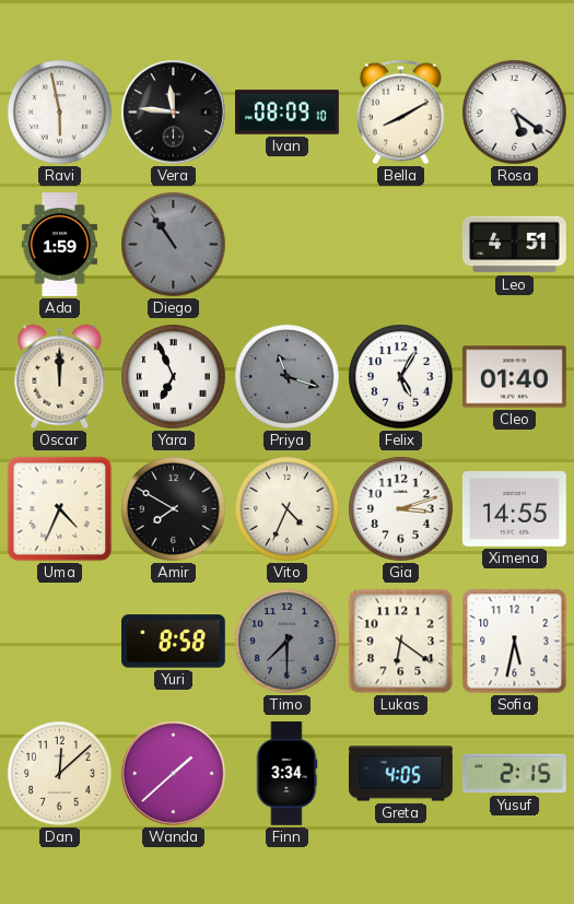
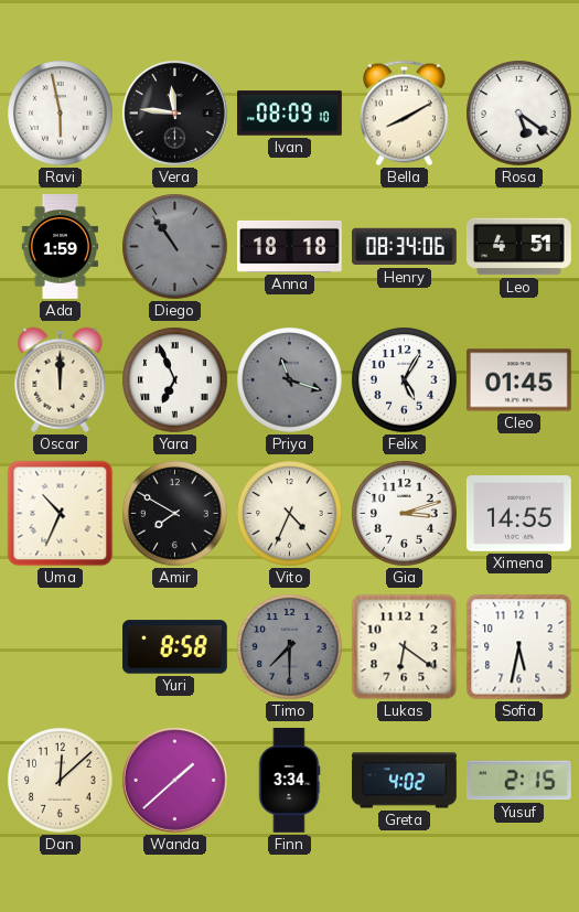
Anna: none -> 18:18
Henry: none -> 08:34
Cleo: 01:40 -> 01:45
Uma: 4:34 -> 10:34
Greta: 4:05 -> 4:02
